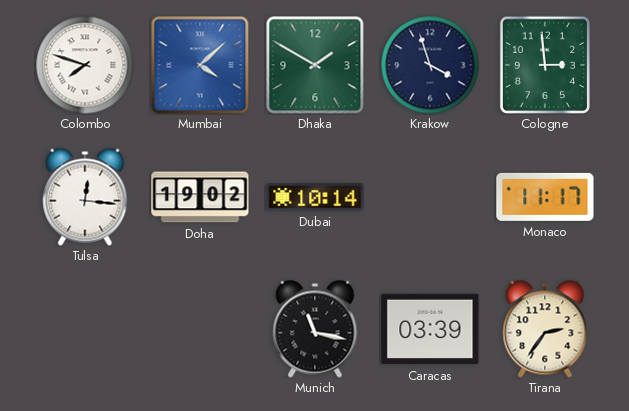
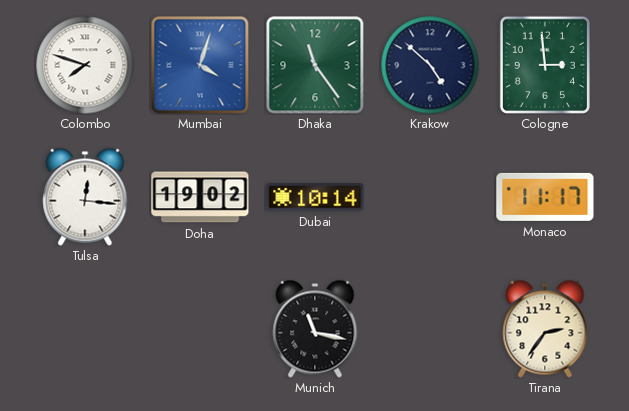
Mumbai: 4:08 -> 4:03
Dhaka: 1:50 -> 11:24
Krakow: 3:57 -> 4:52
Caracas: 03:39 -> none
